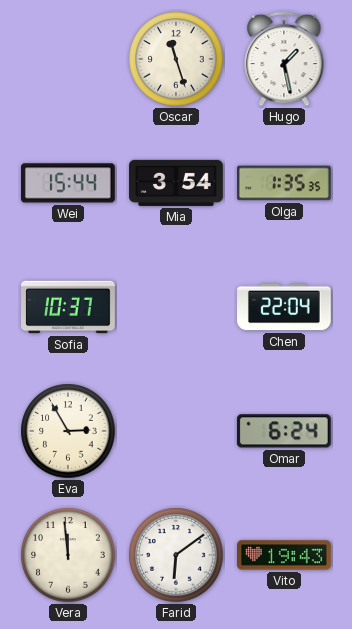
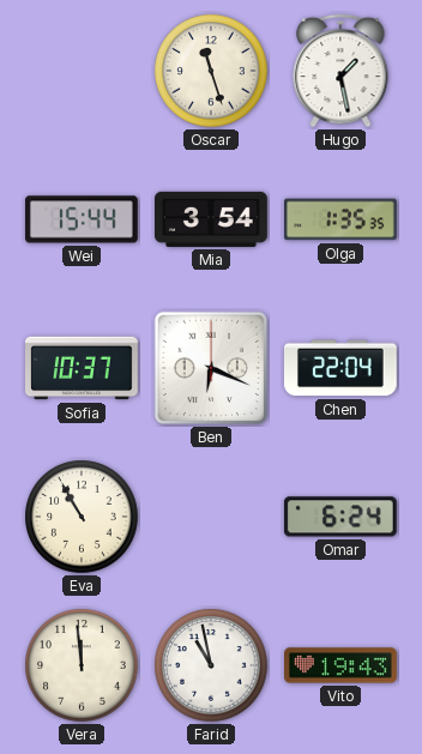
Ben: none -> 6:19
Eva: 2:55 -> 10:55
Farid: 6:09 -> 10:58
